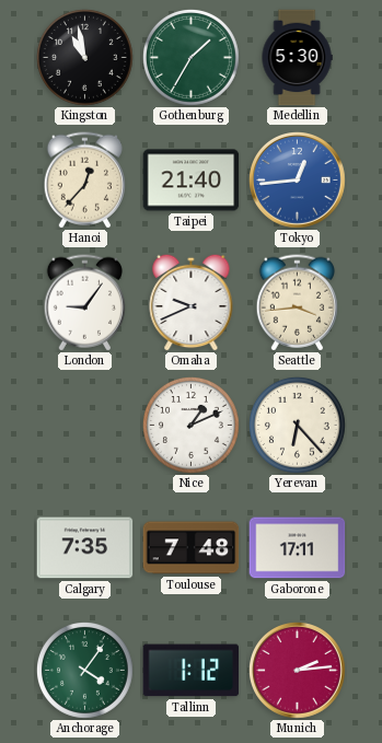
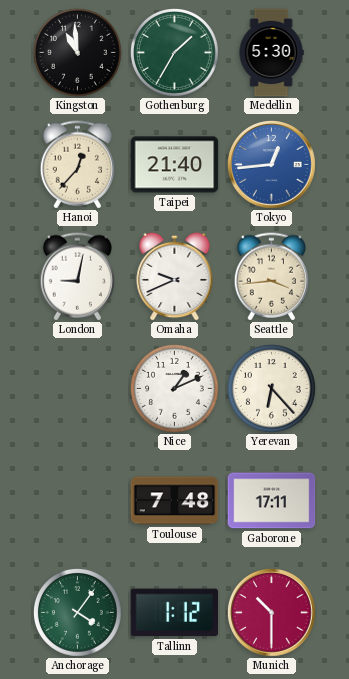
Kingston: 10:58 -> 10:59
London: 9:06 -> 9:02
Calgary: 7:35 -> none
Munich: 2:14 -> 10:30
